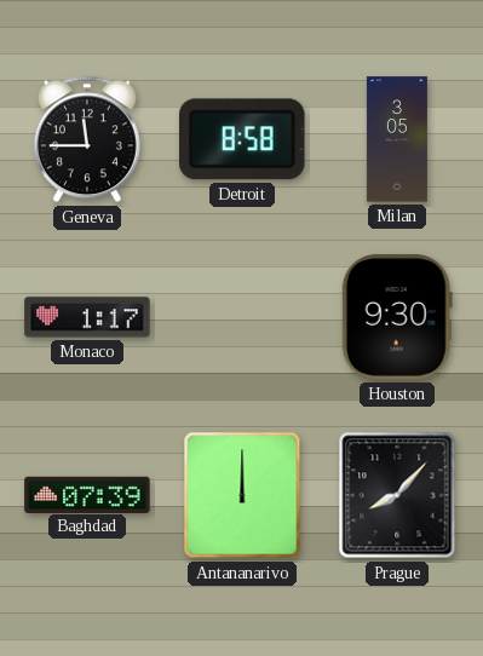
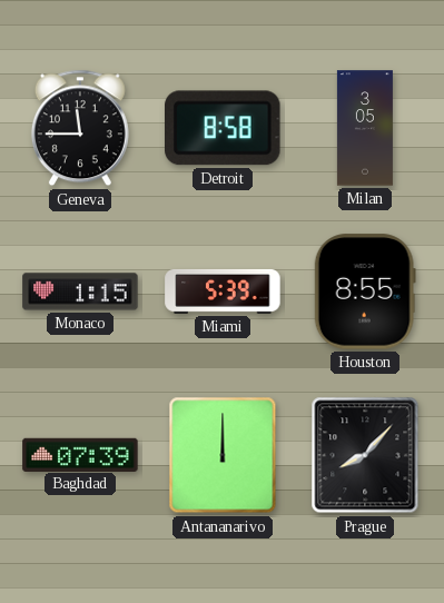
Monaco: 1:17 -> 1:15
Miami: none -> 5:39
Houston: 9:30 -> 8:55
